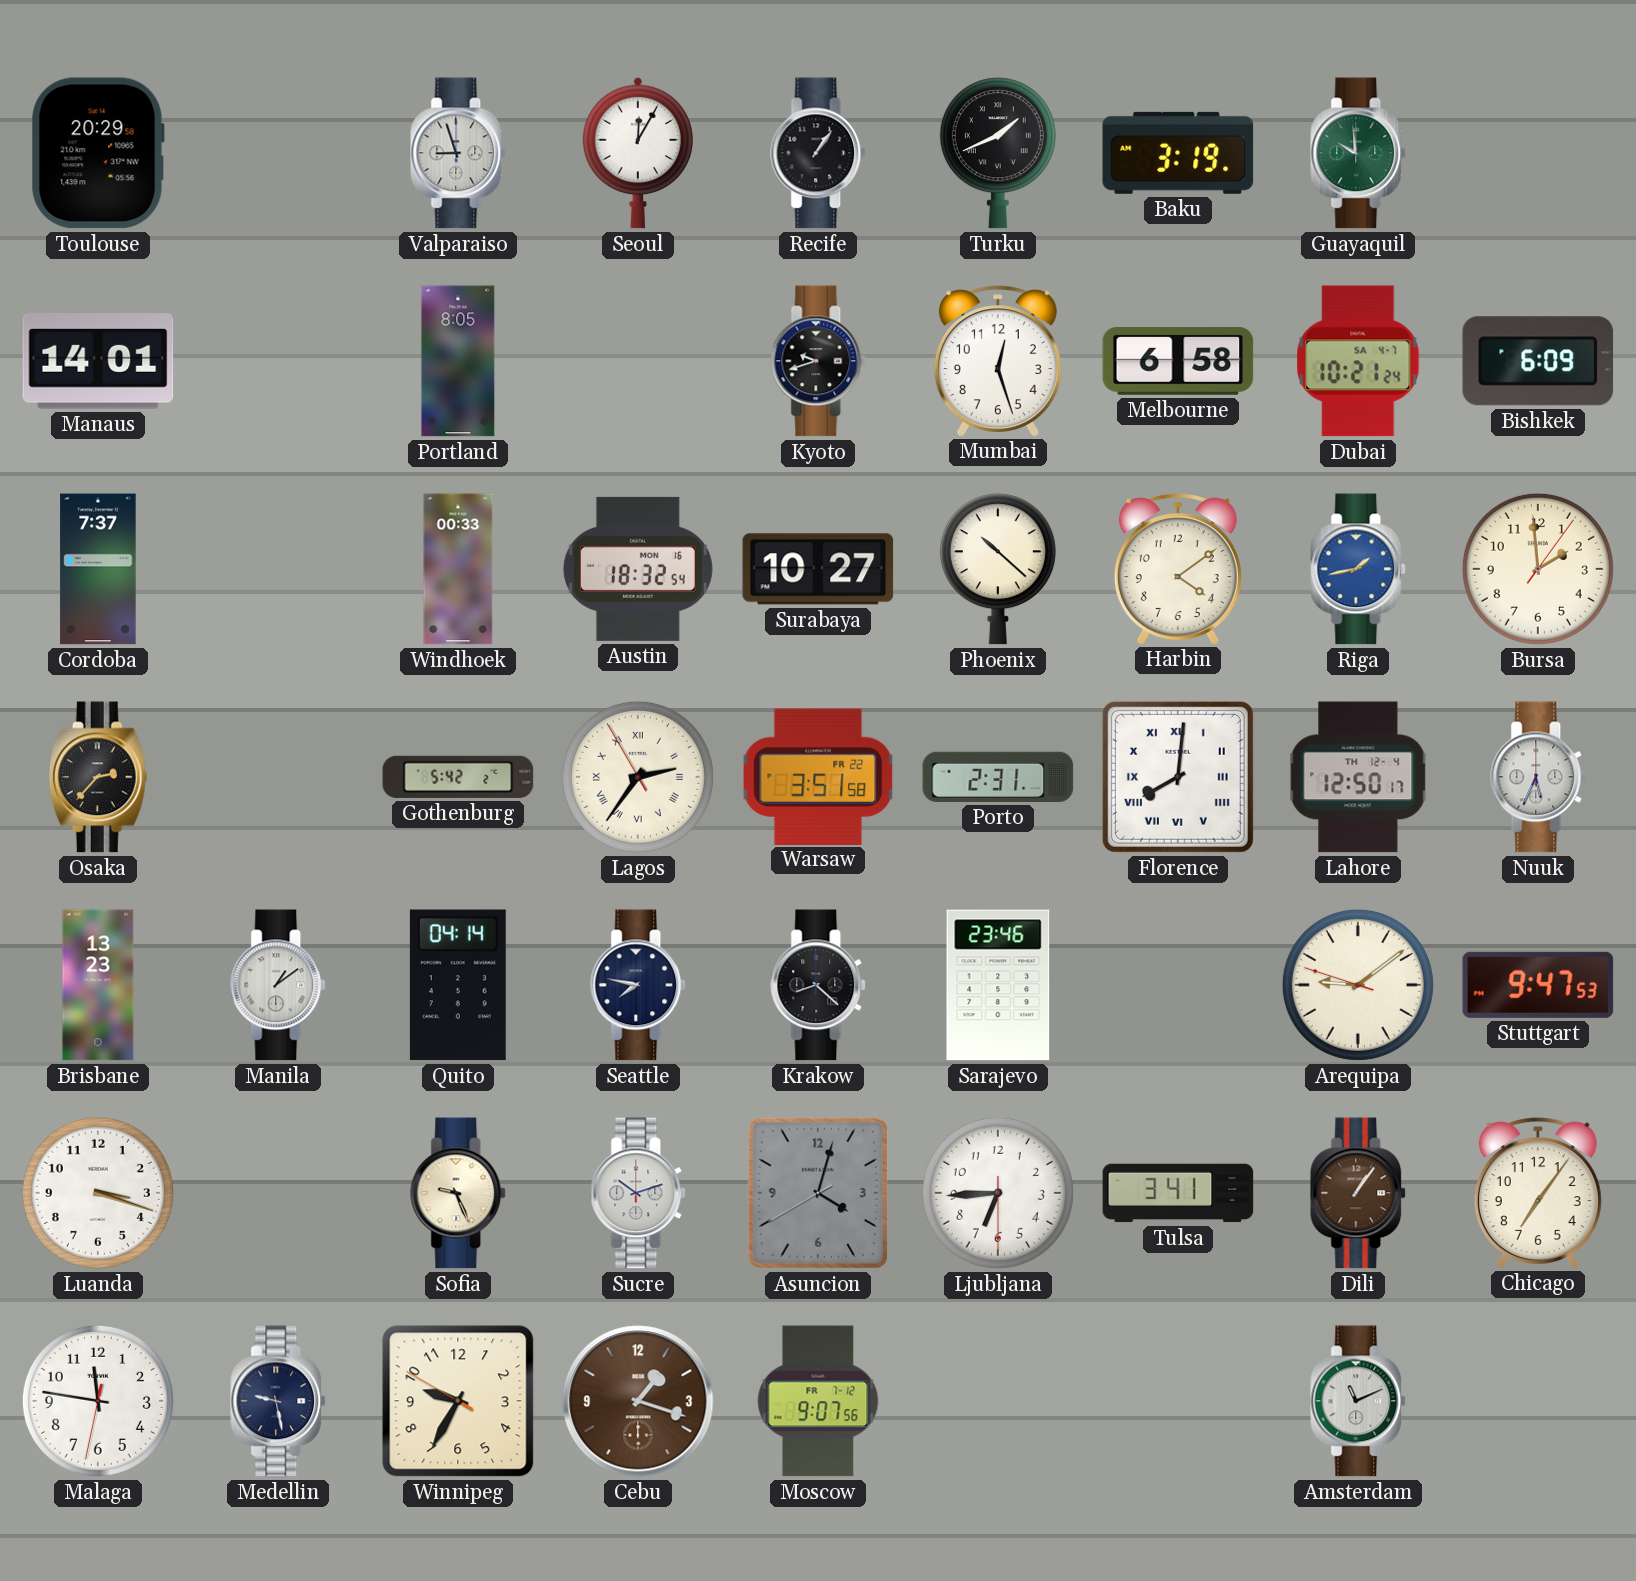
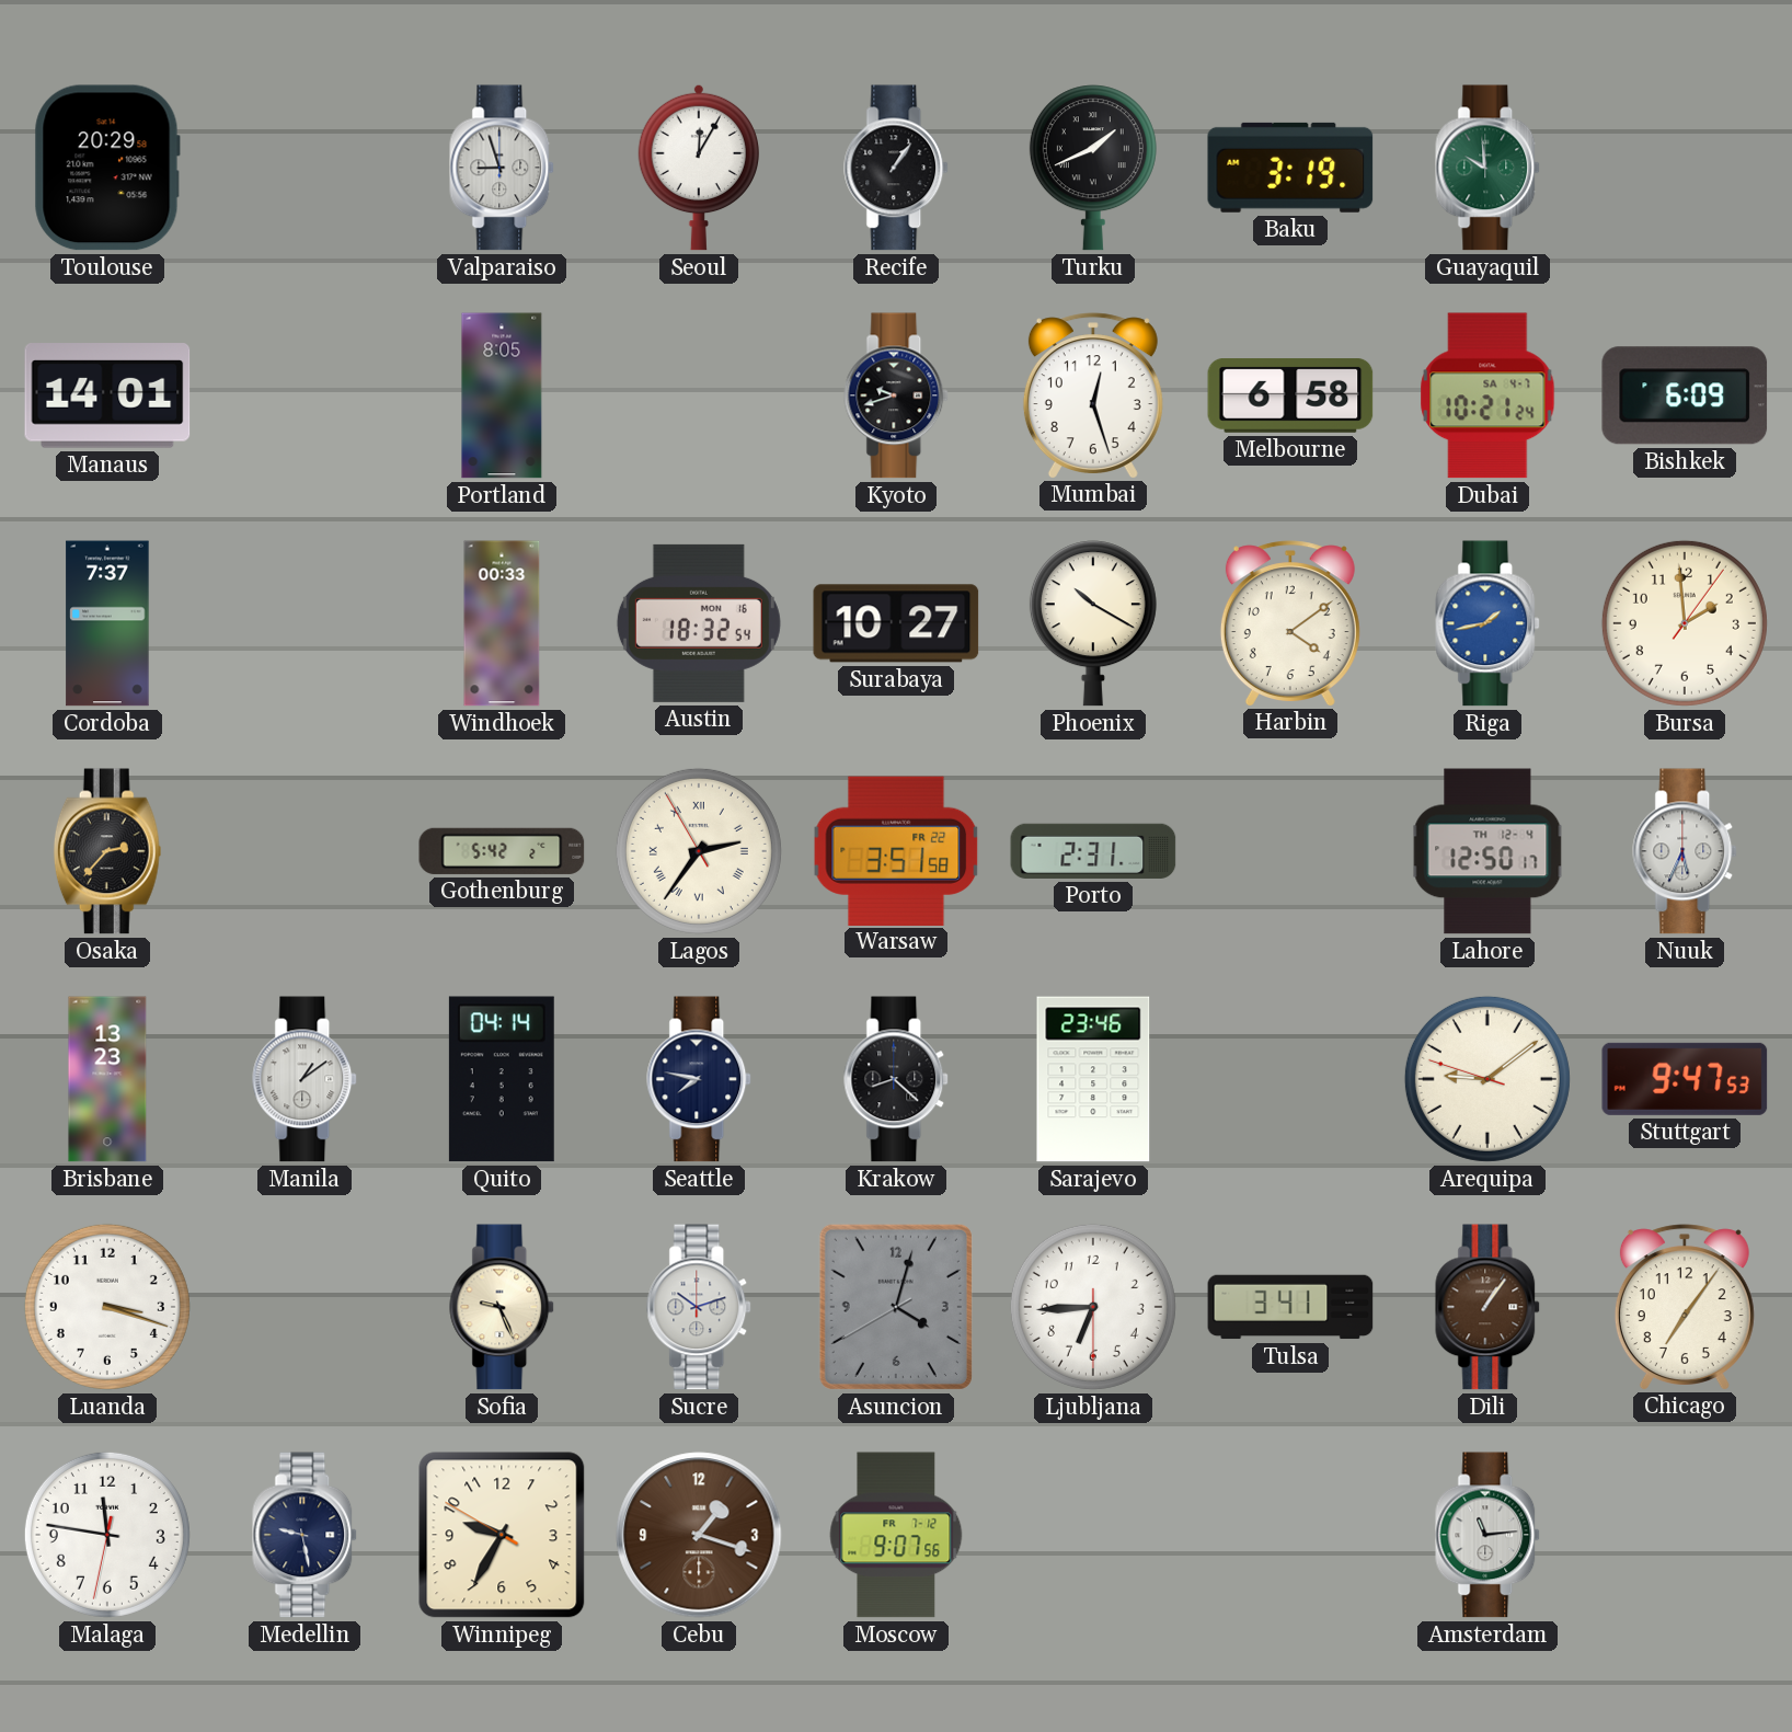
Phoenix: 10:22 -> 10:20
Florence: 8:01 -> none
Amsterdam: 11:11 -> 11:14
